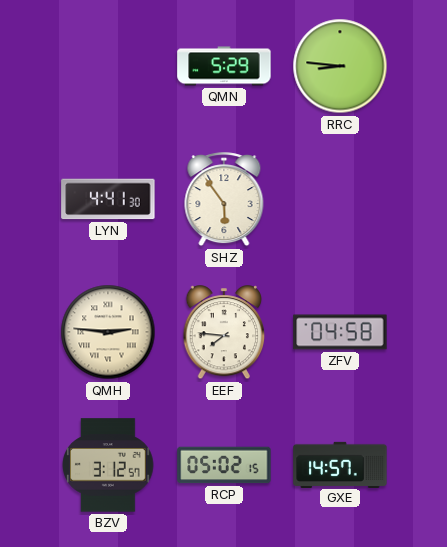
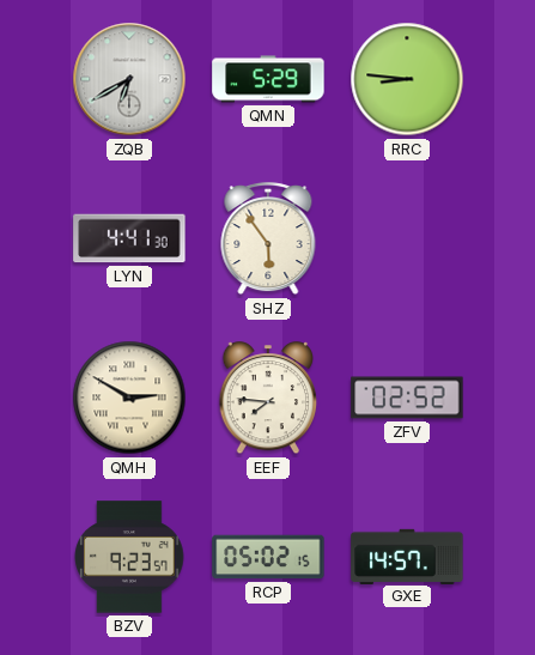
ZQB: none -> 6:40
QMH: 2:46 -> 2:50
ZFV: 04:58 -> 02:52
BZV: 3:12 -> 9:23
